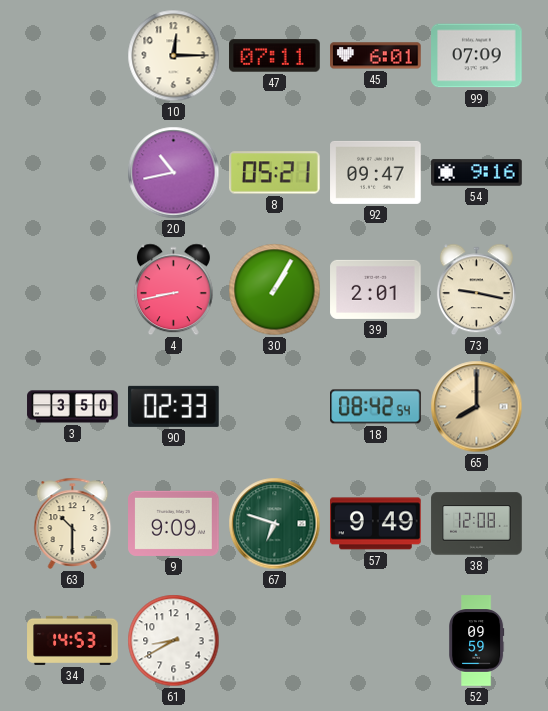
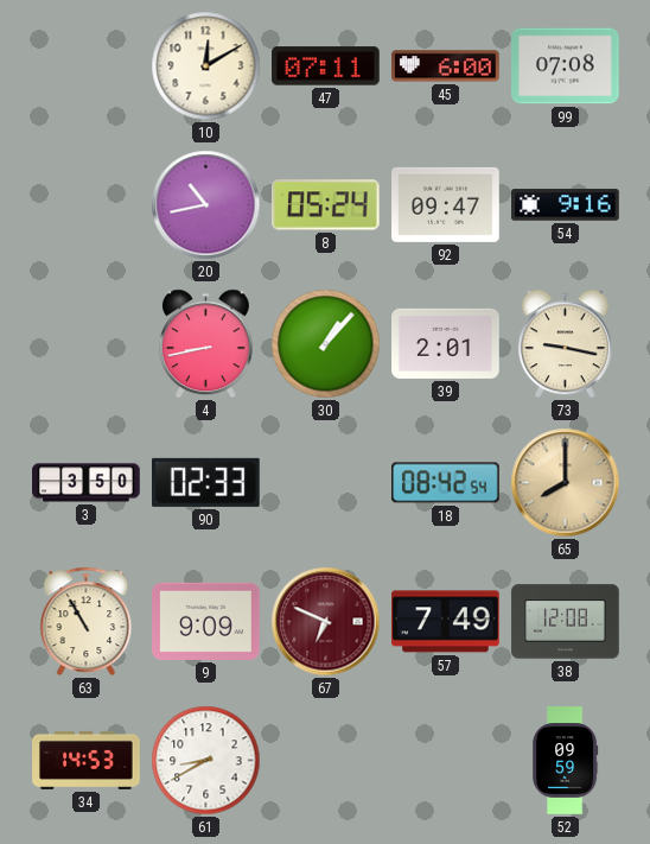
10: 12:15 -> 12:10
45: 6:01 -> 6:00
99: 07:09 -> 07:08
8: 05:21 -> 05:24
30: 1:05 -> 1:07
63: 10:30 -> 10:55
67: 6:48 -> 6:49
67 dial: green -> burgundy
57: 9:49 -> 7:49
